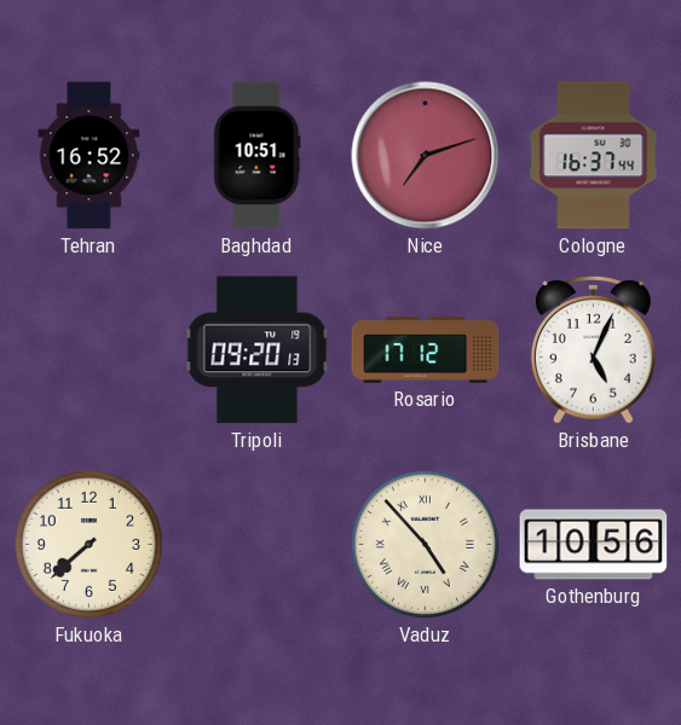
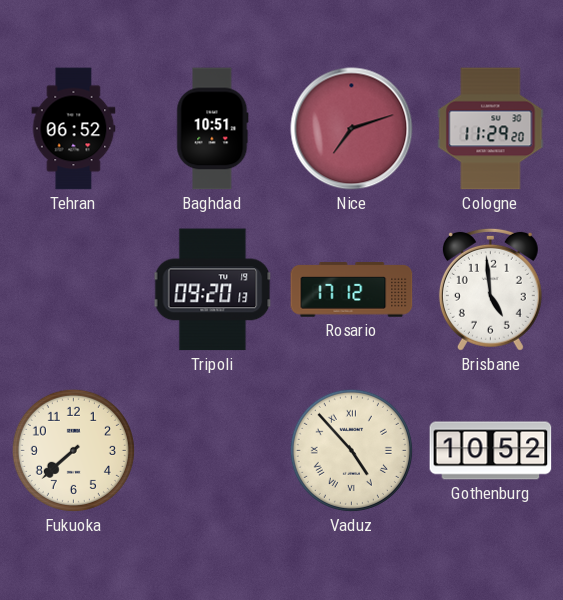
Tehran: 16:52 -> 06:52
Cologne: 16:37 -> 11:29
Brisbane: 5:04 -> 4:59
Gothenburg: 10:56 -> 10:52
